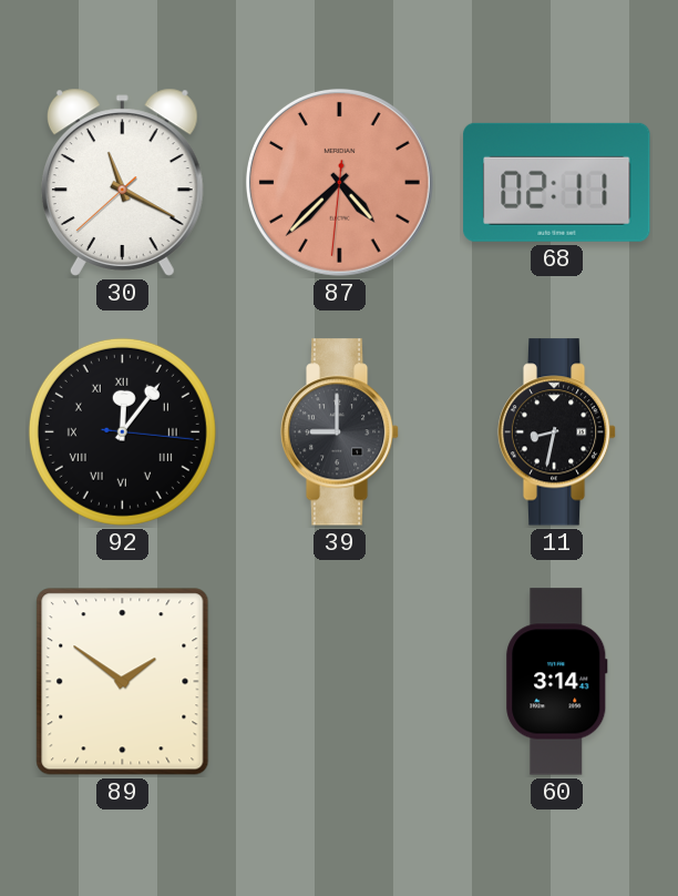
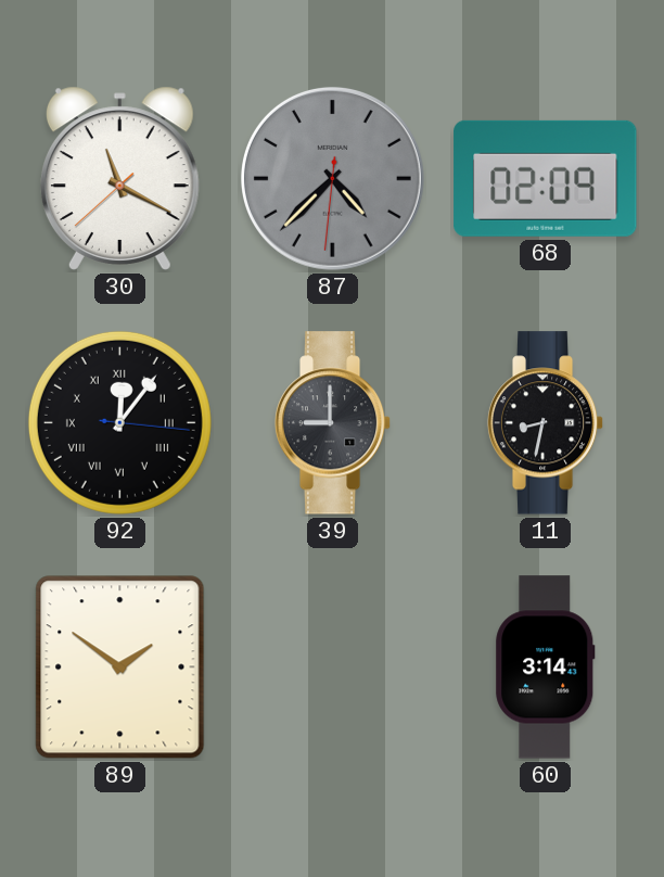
87 dial: salmon -> grey
68: 02:11 -> 02:09
